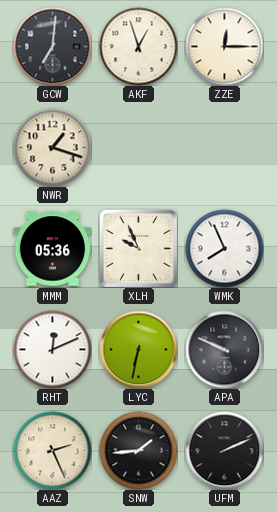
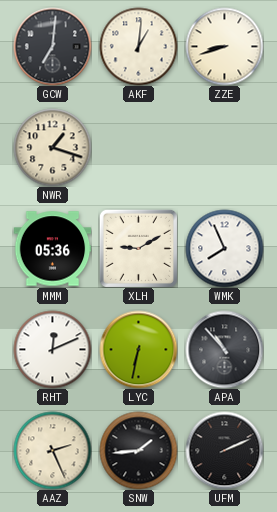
AKF: 12:57 -> 1:01
ZZE: 12:15 -> 8:42
XLH: 9:56 -> 9:10
APA: 9:49 -> 10:53
